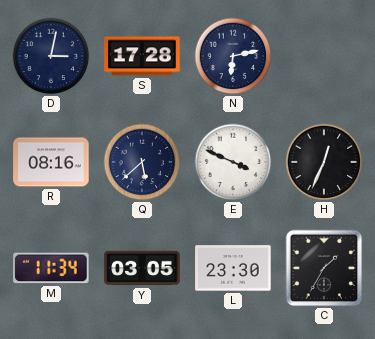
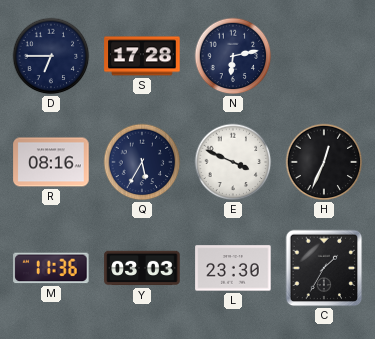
D: 3:02 -> 6:45
Q: 5:38 -> 5:35
M: 11:34 -> 11:36
Y: 03:05 -> 03:03
